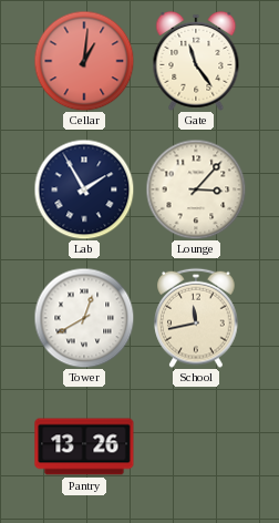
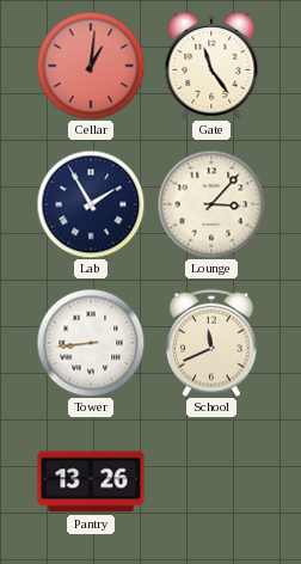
Tower: 12:40 -> 8:44
School: 11:43 -> 11:41
